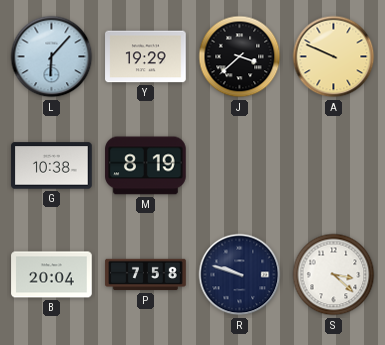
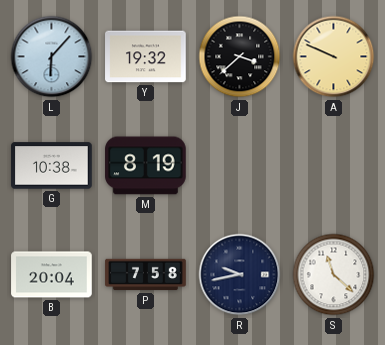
Y: 19:29 -> 19:32
R: 9:48 -> 9:43
S: 3:22 -> 11:22
